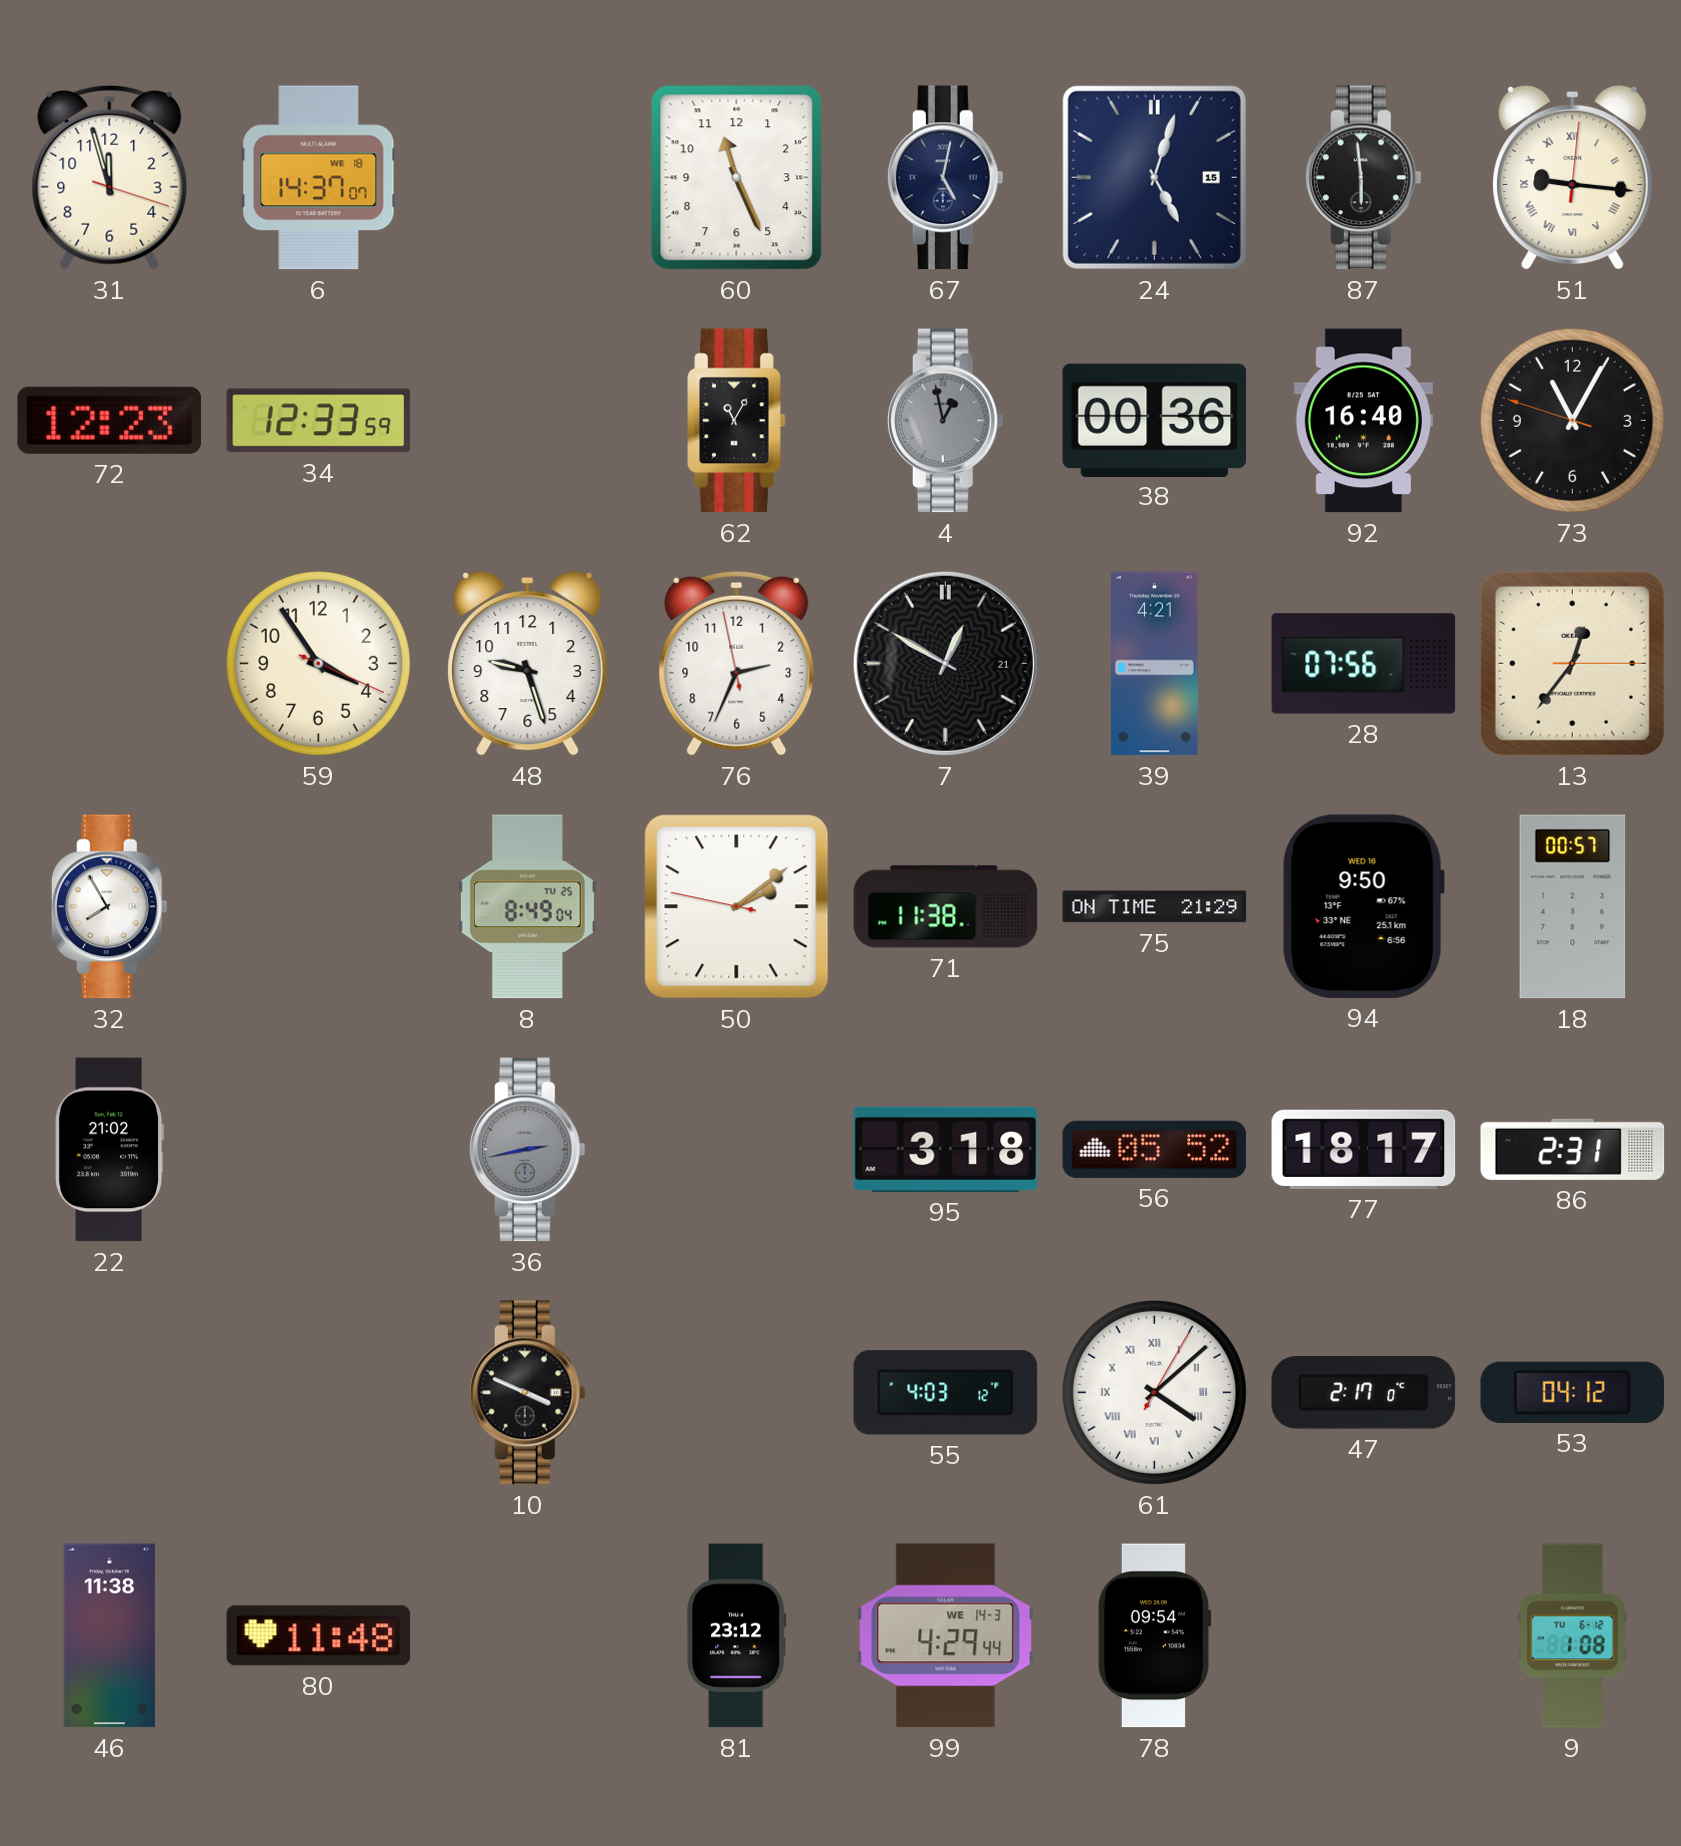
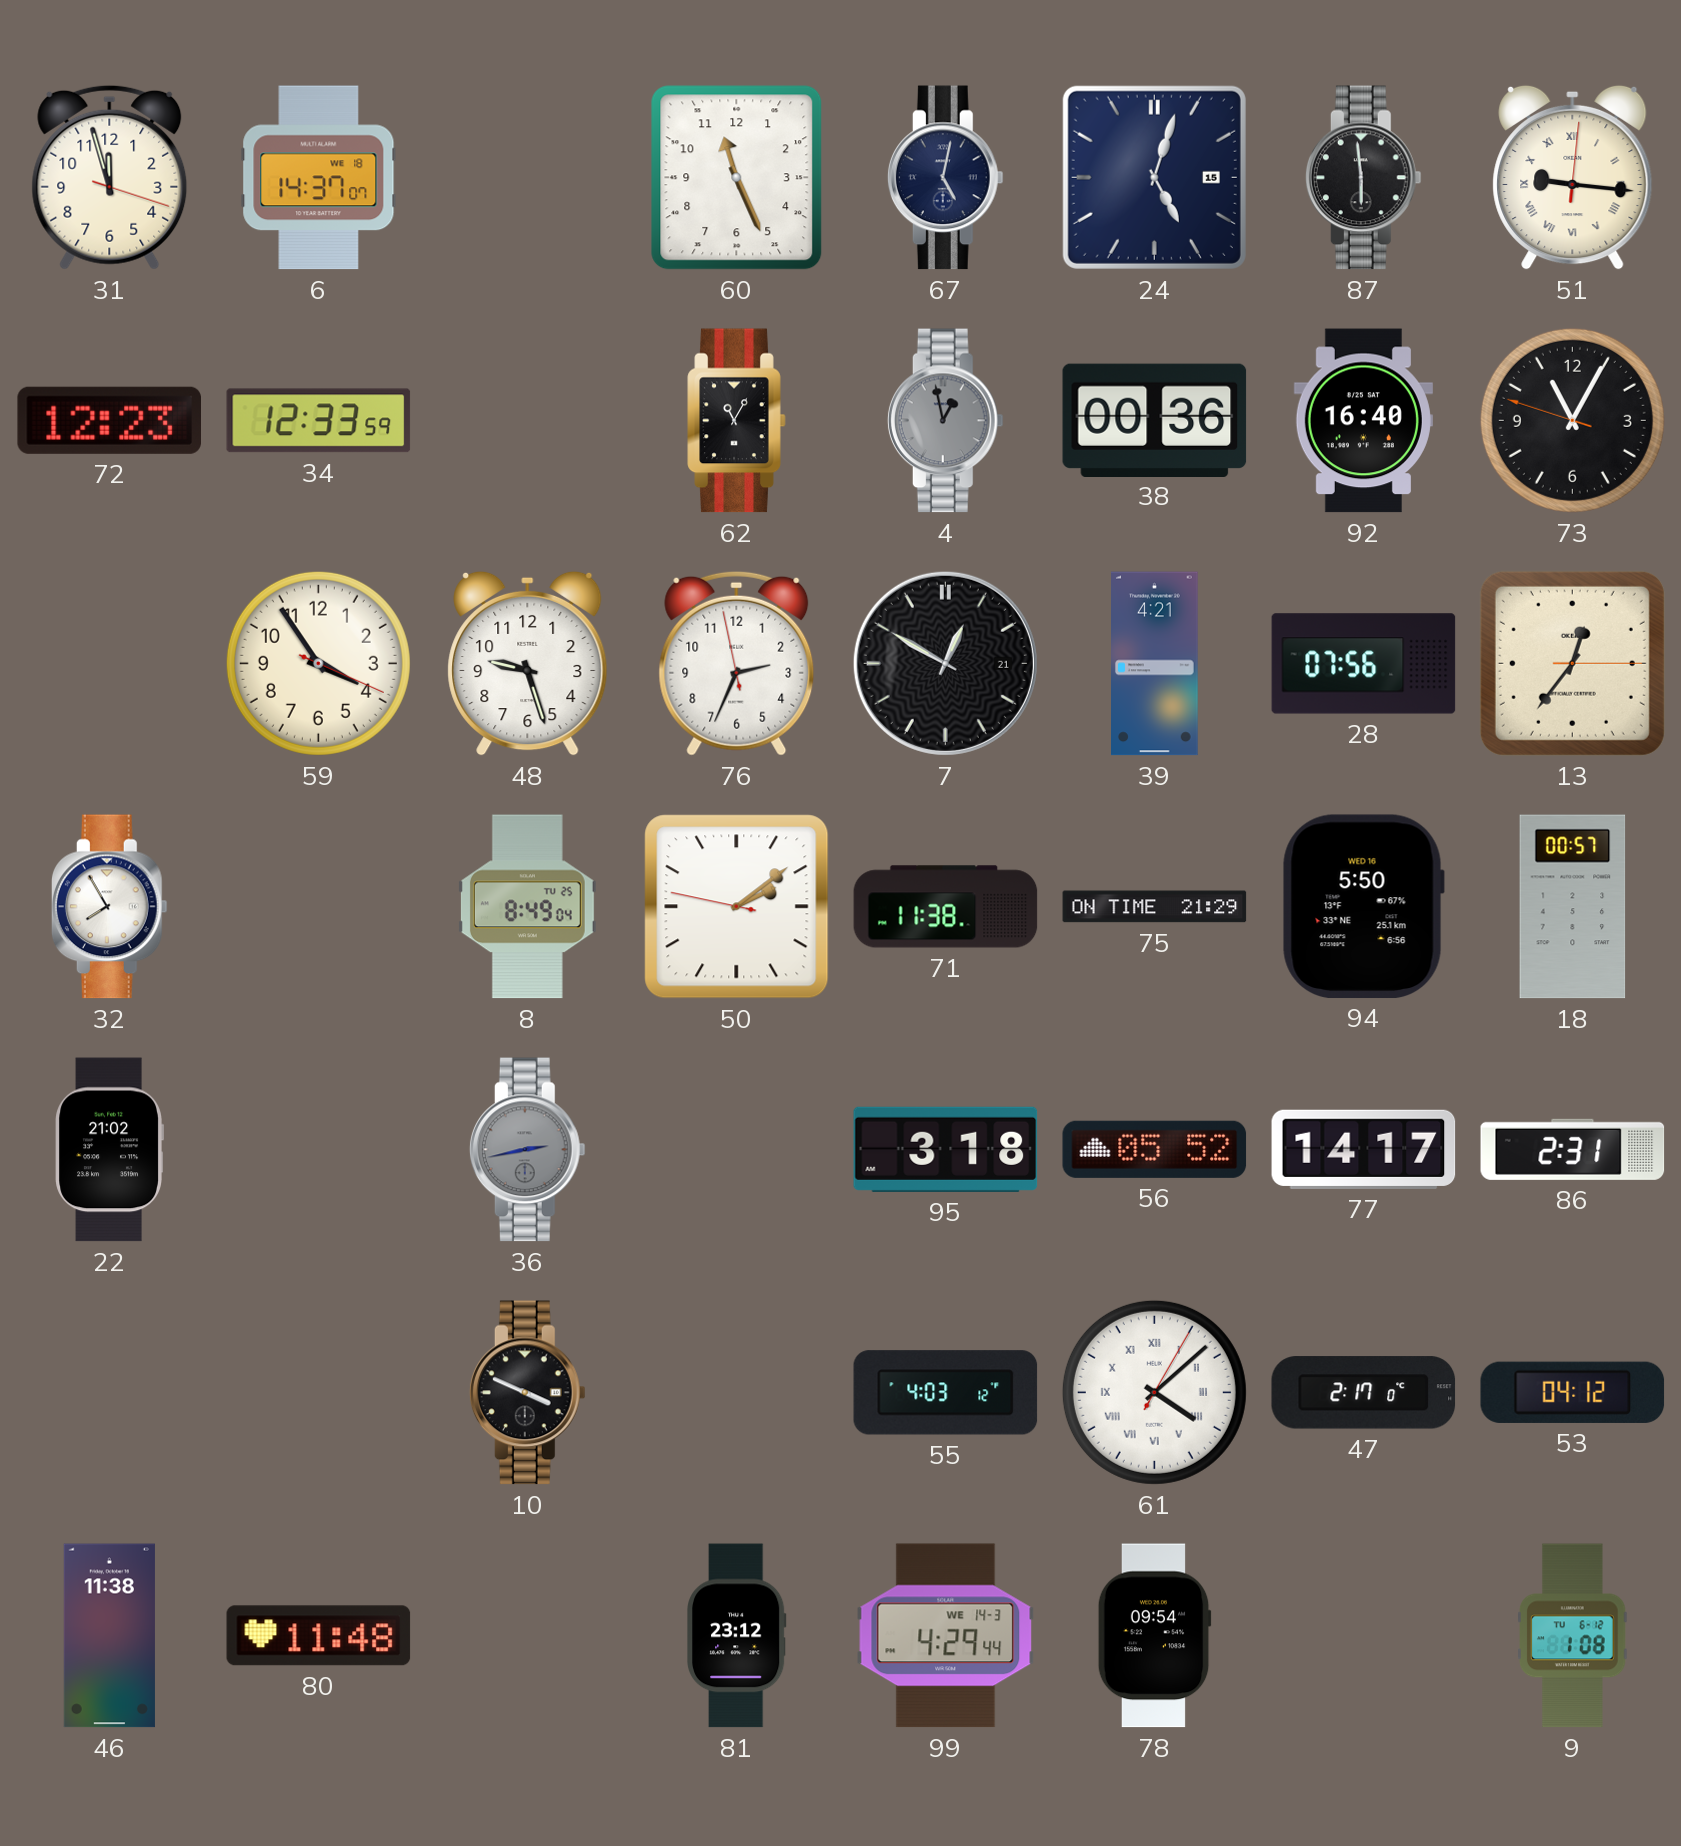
94: 9:50 -> 5:50
77: 18:17 -> 14:17
